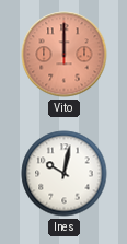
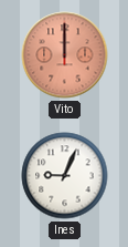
Ines: 10:02 -> 9:04
